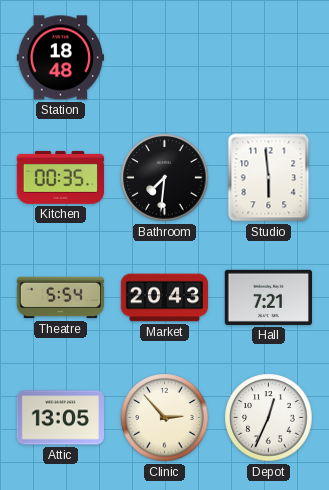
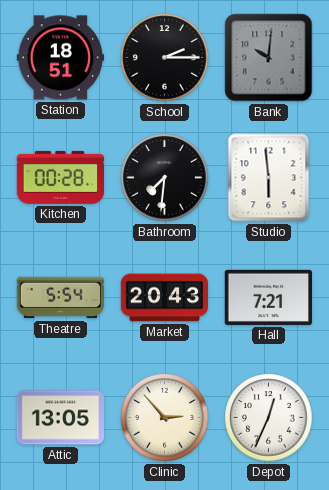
Station: 18:48 -> 18:51
School: none -> 2:15
Bank: none -> 10:01
Kitchen: 00:35 -> 00:28
